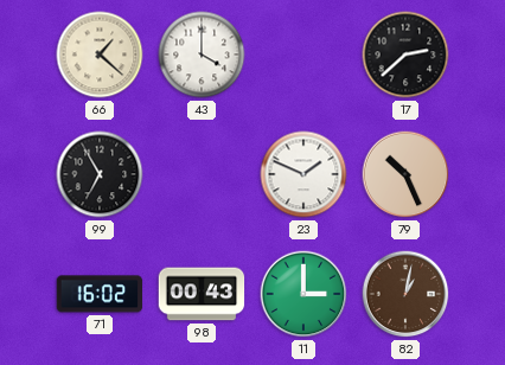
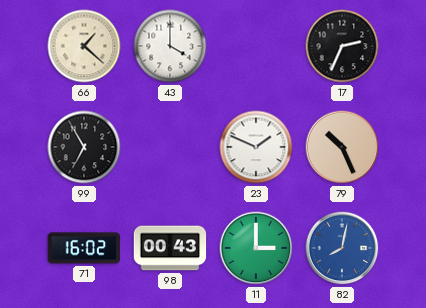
17: 2:38 -> 2:34
82: 1:02 -> 8:02
82 dial: brown -> blue
